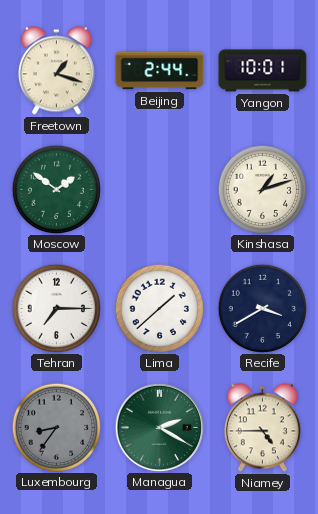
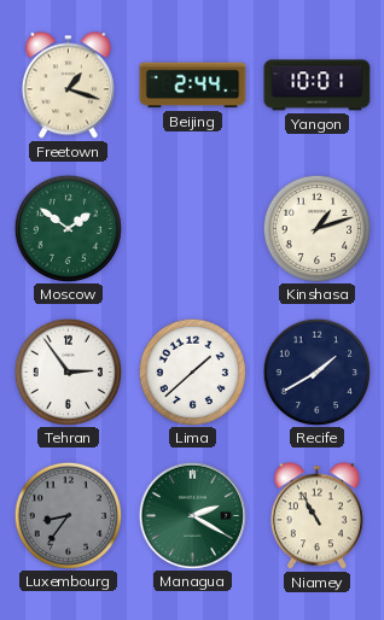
Tehran: 7:15 -> 2:54
Recife: 3:40 -> 1:40
Niamey: 4:45 -> 10:55
